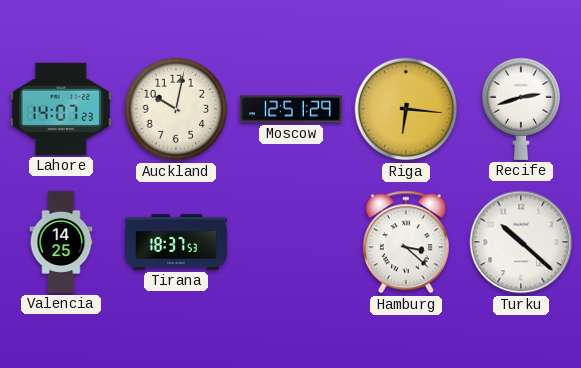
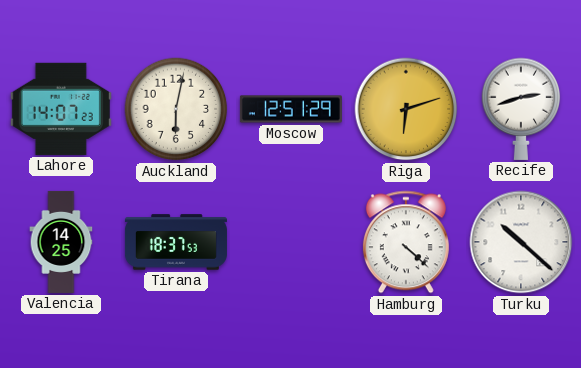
Auckland: 10:02 -> 6:02
Riga: 6:16 -> 6:12
Hamburg: 3:22 -> 4:22
